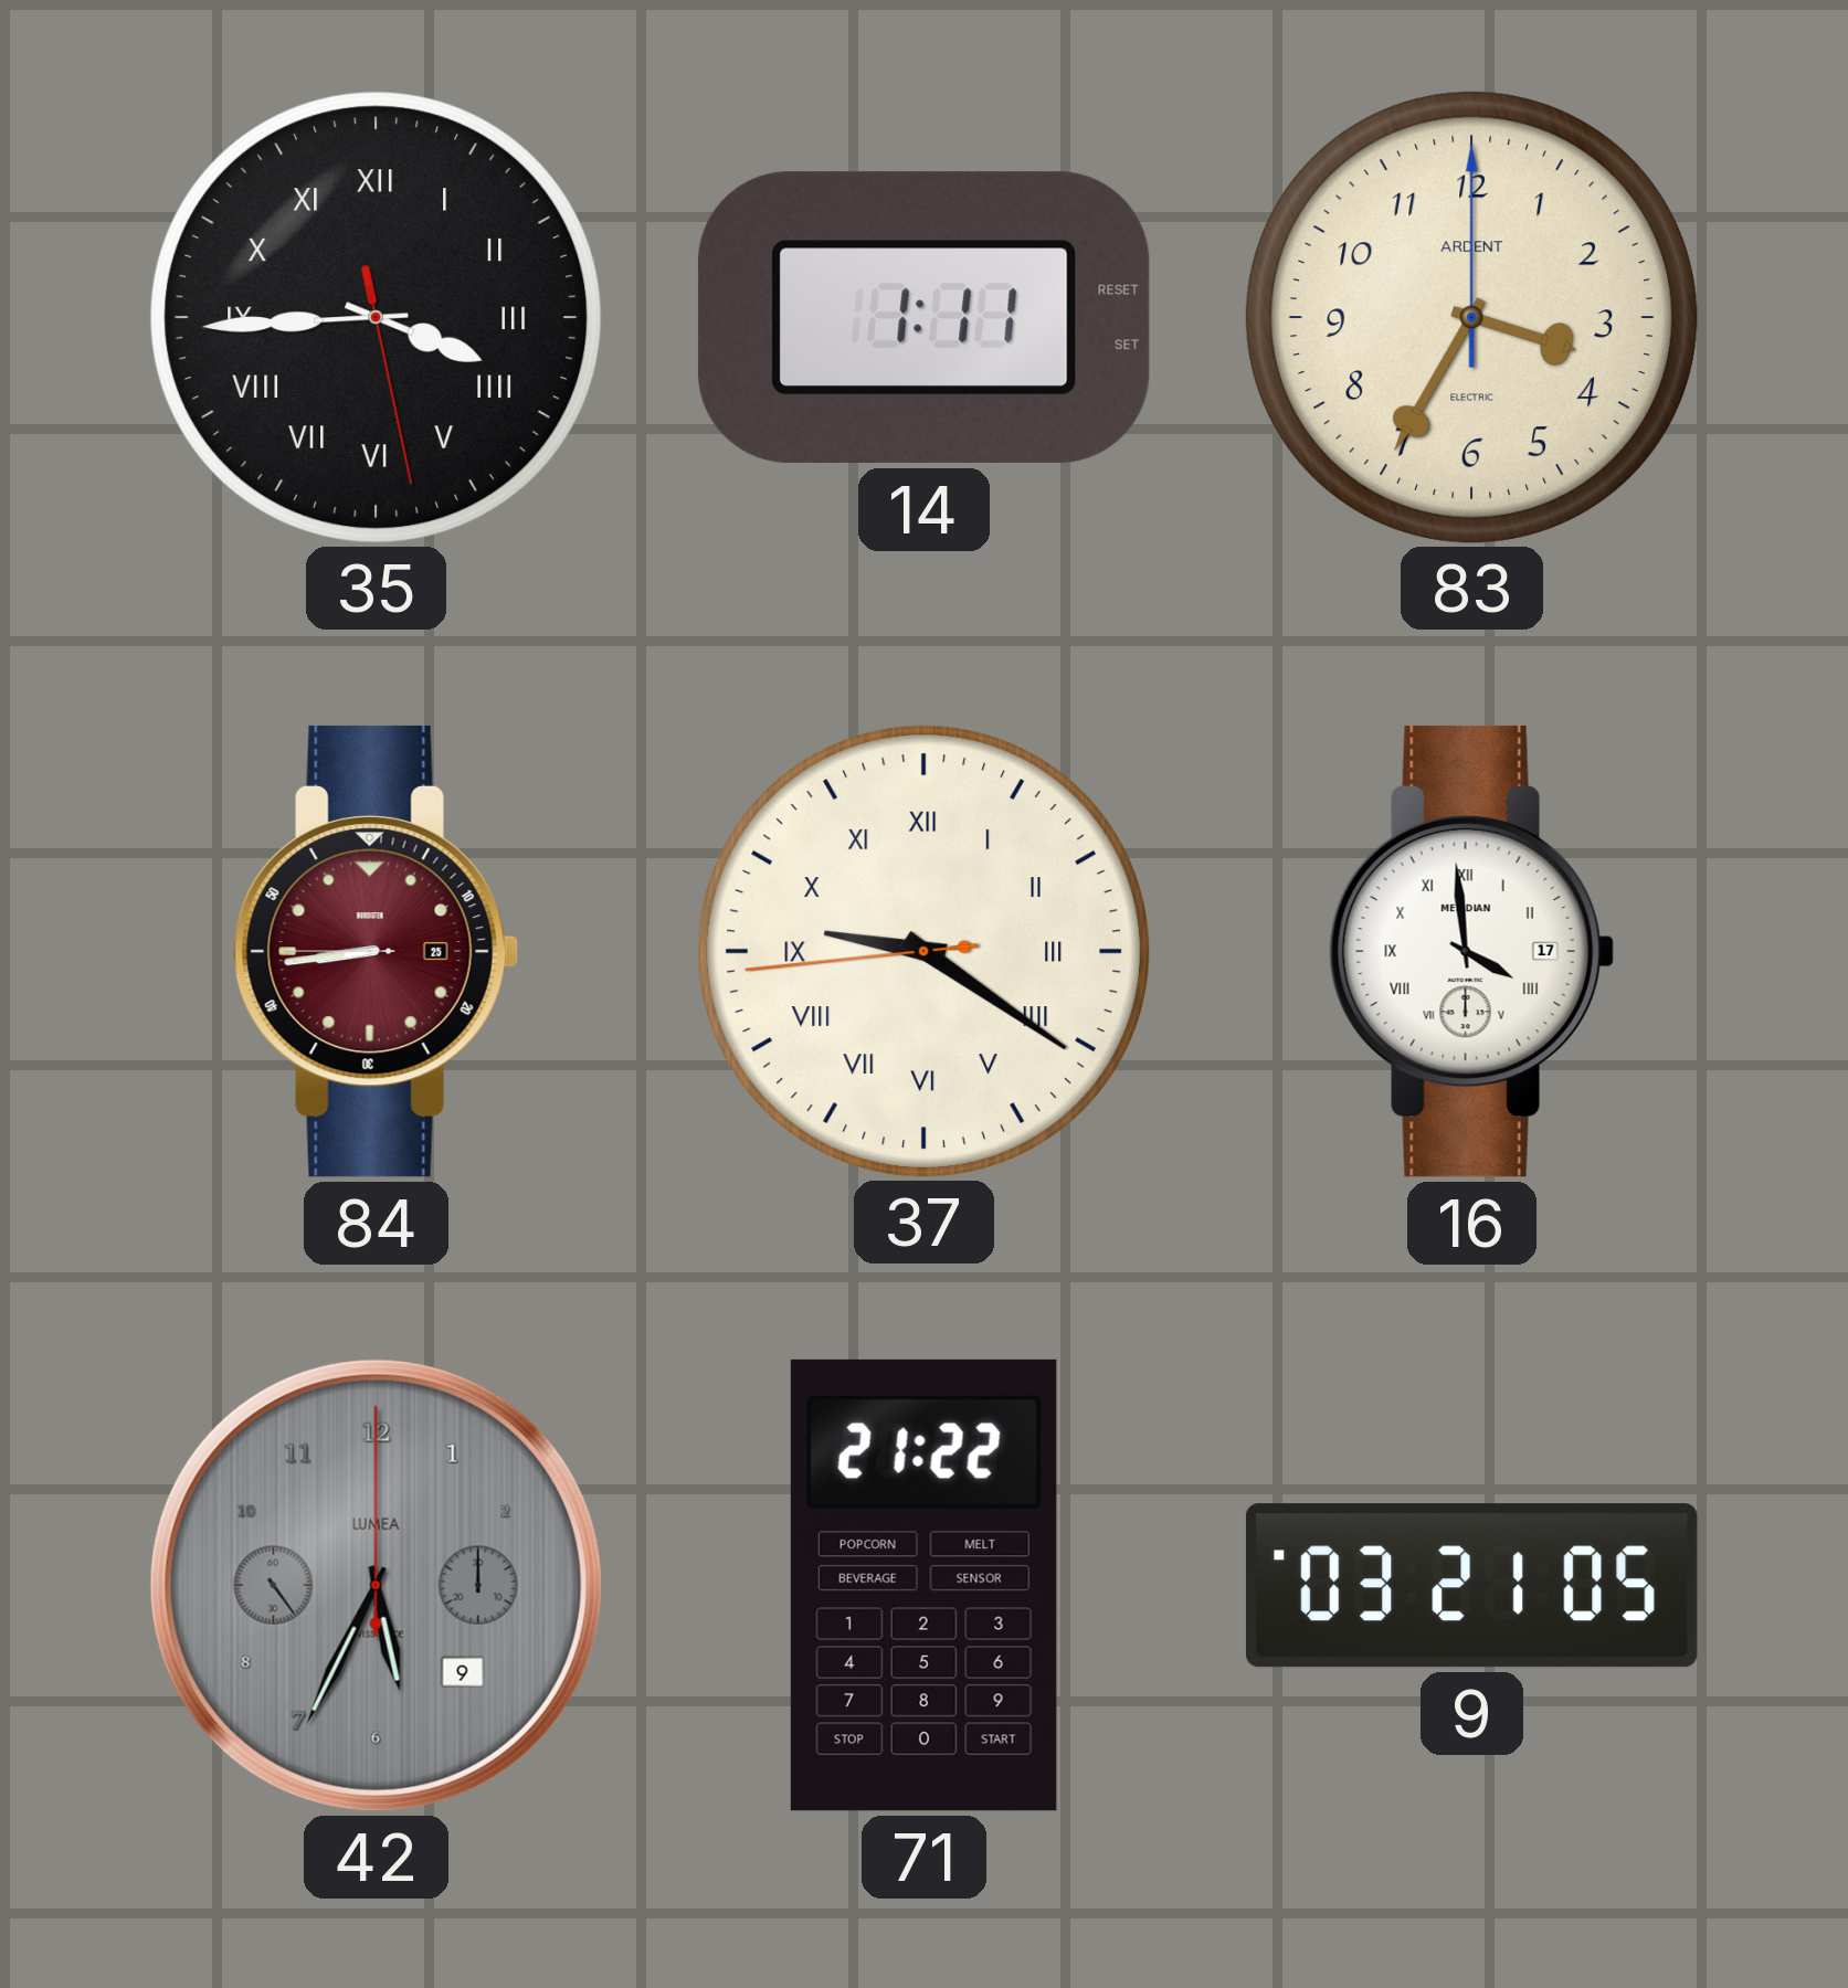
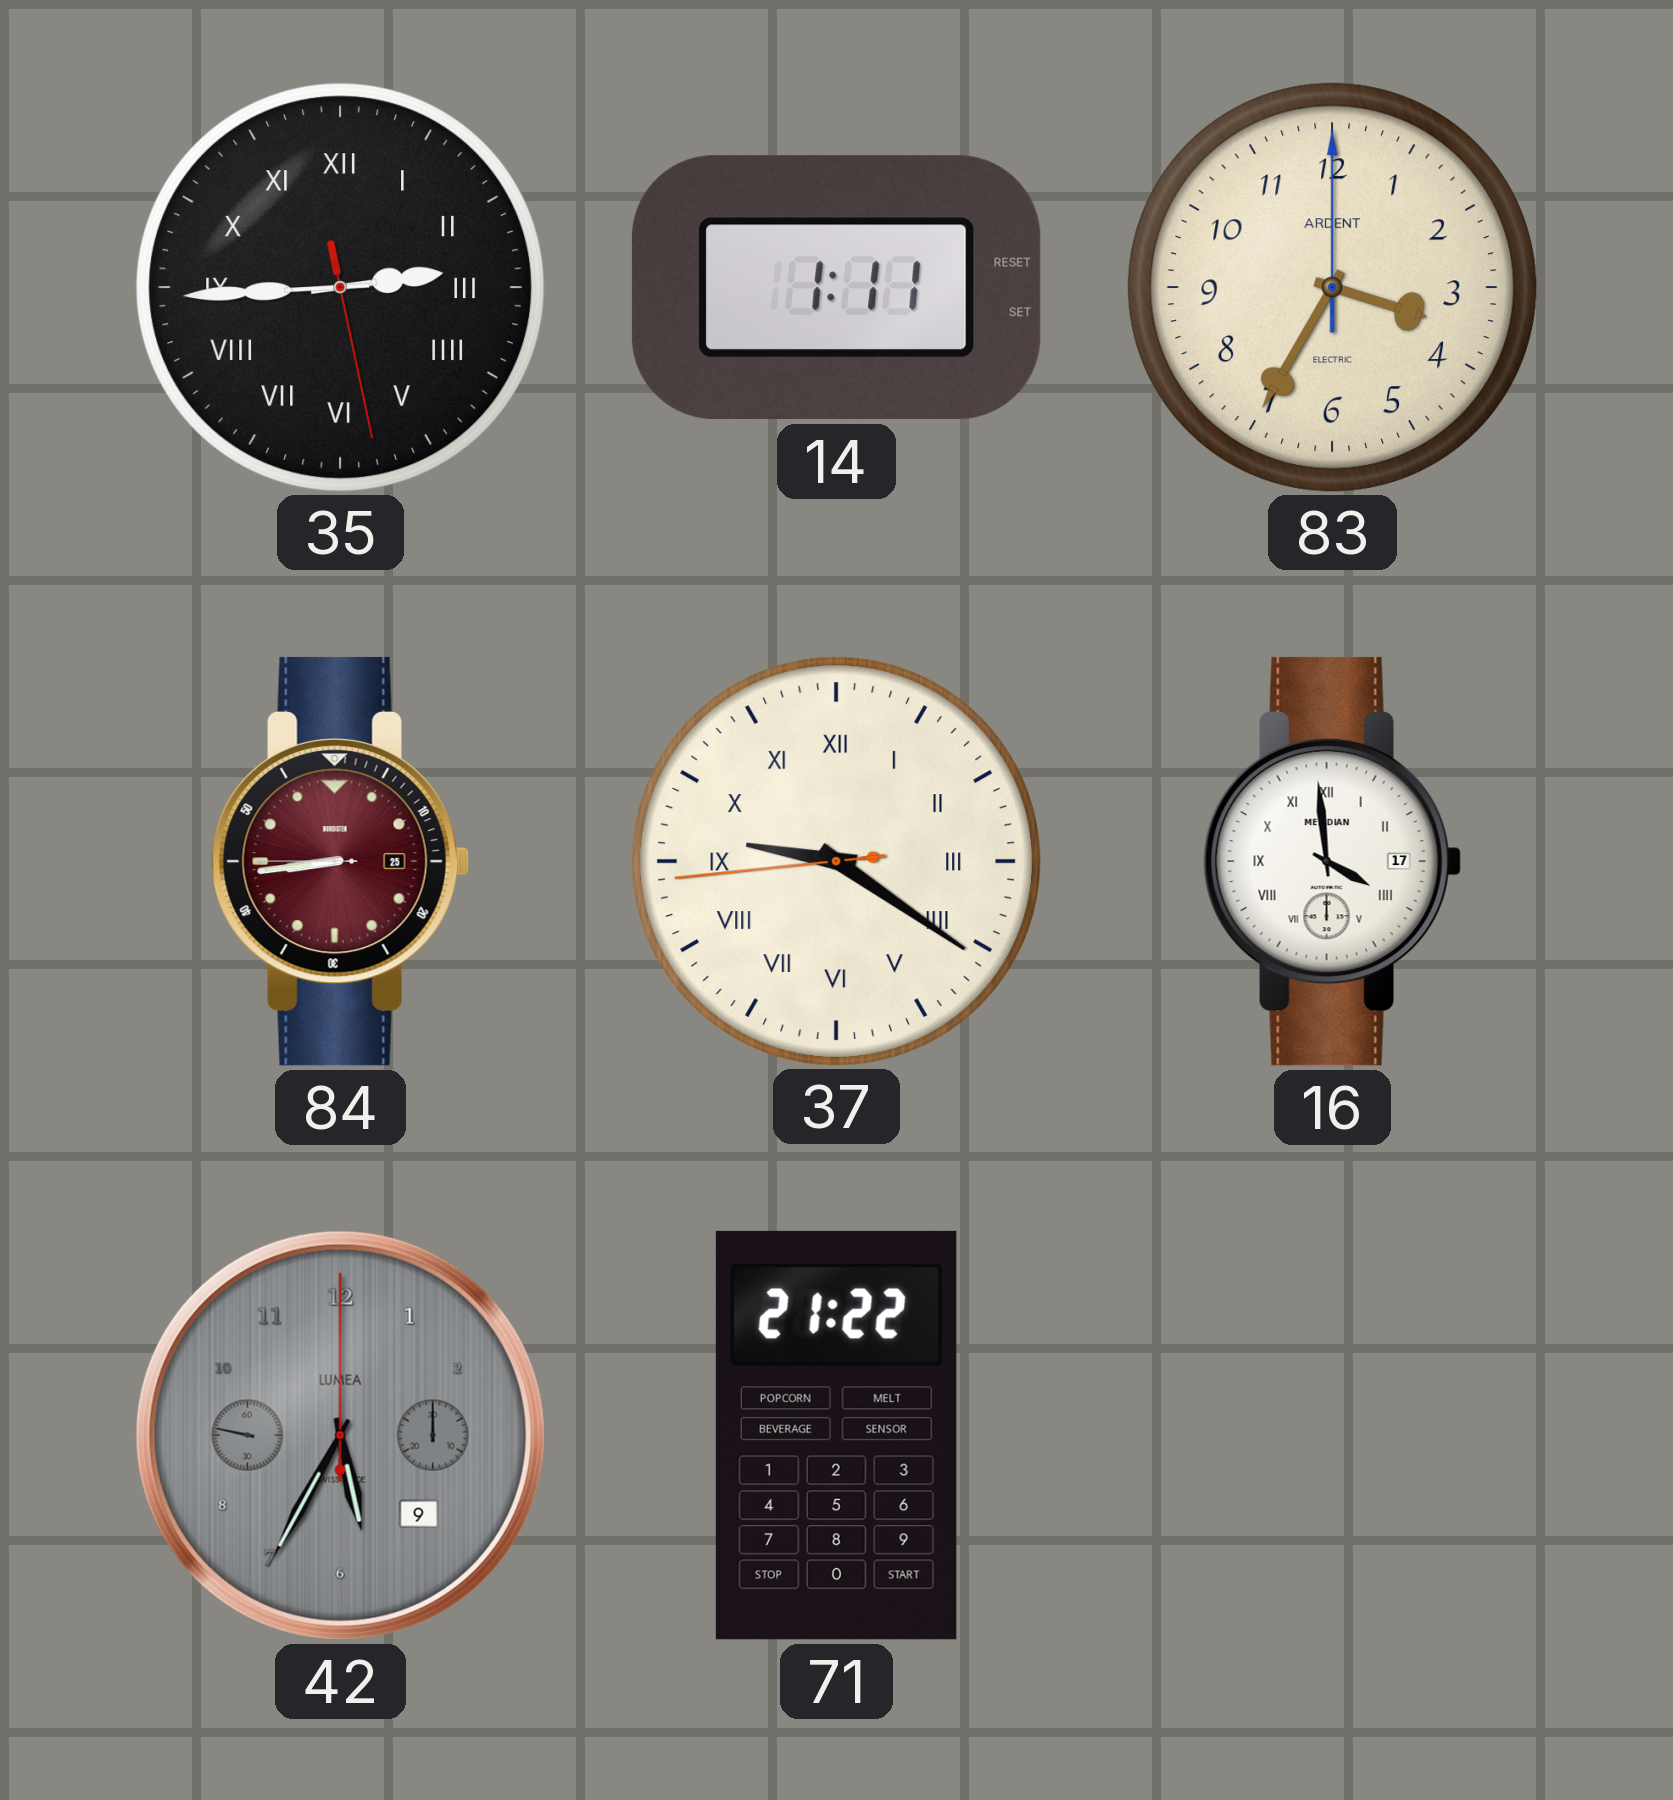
35: 3:44 -> 2:44
42: 5:34:24 -> 5:34:47
9: 03:21 -> none
